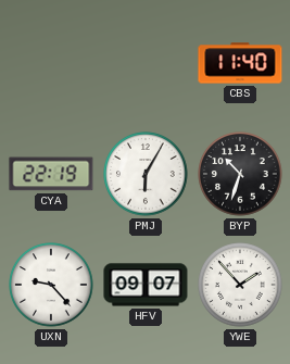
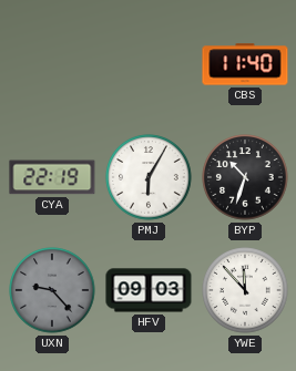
UXN dial: white -> grey
HFV: 09:07 -> 09:03
YWE: 1:53 -> 11:53
